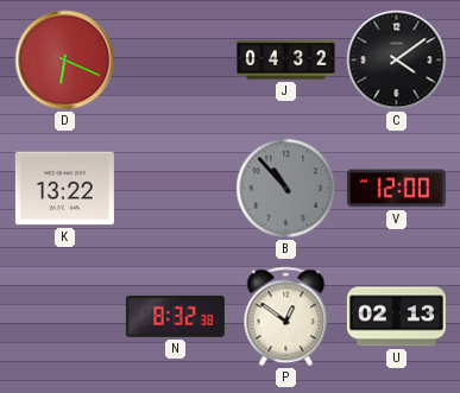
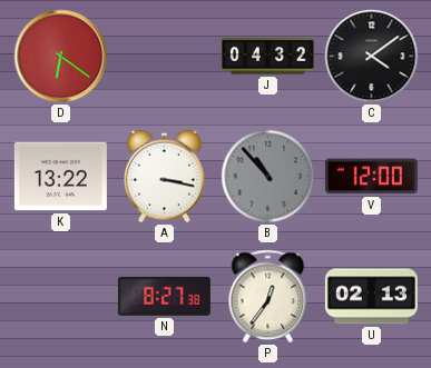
D: 6:19 -> 6:21
A: none -> 3:17
N: 8:32 -> 8:27
P: 12:51 -> 12:36
